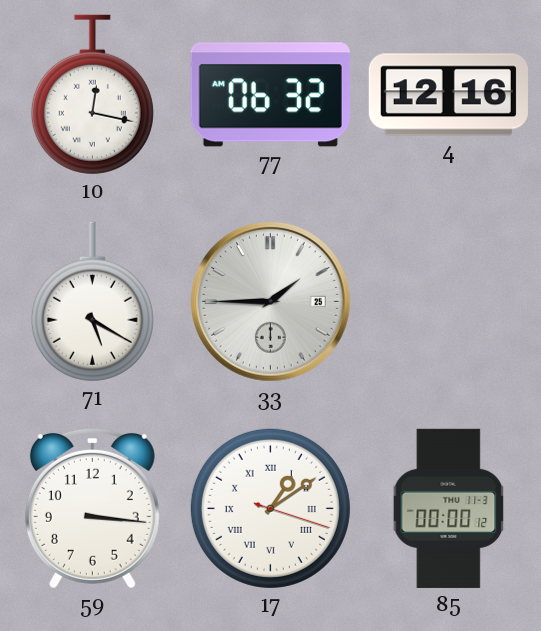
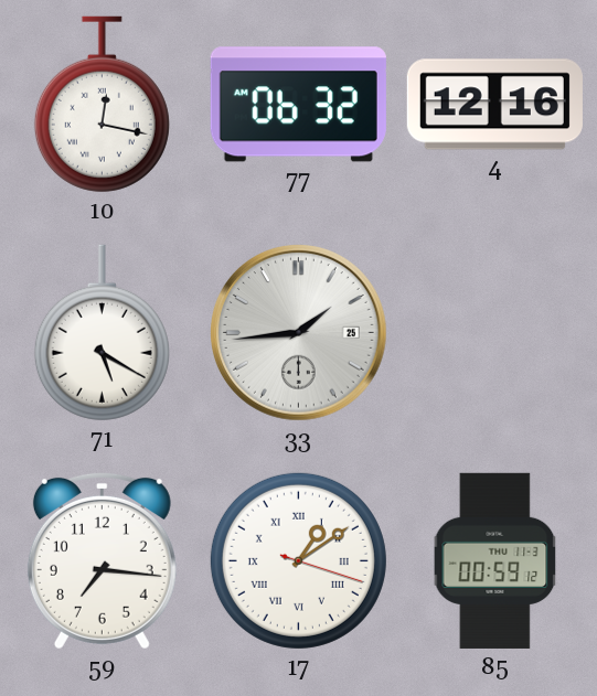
33: 1:45 -> 1:44
59: 3:16 -> 7:16
85: 00:00 -> 00:59
